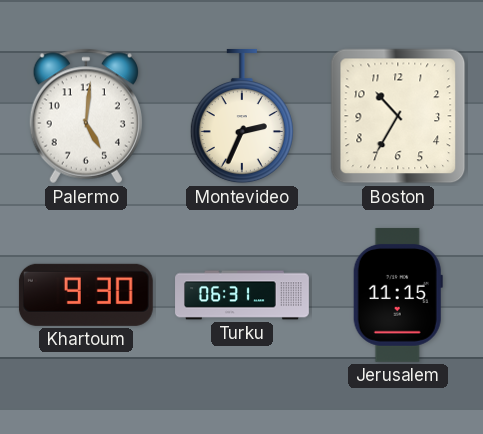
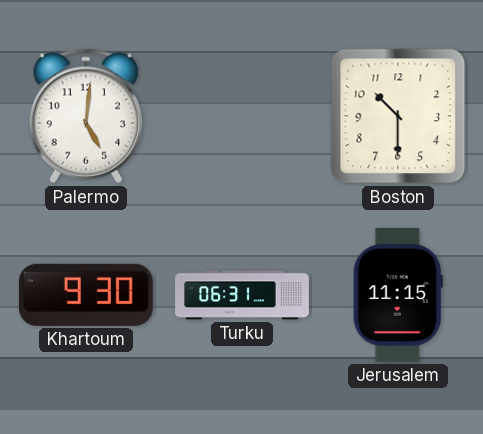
Montevideo: 2:34 -> none
Boston: 10:35 -> 10:30
